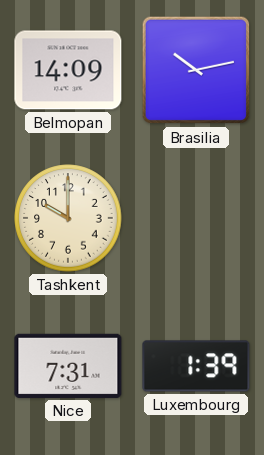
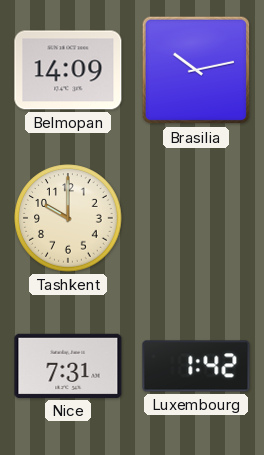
Luxembourg: 1:39 -> 1:42
